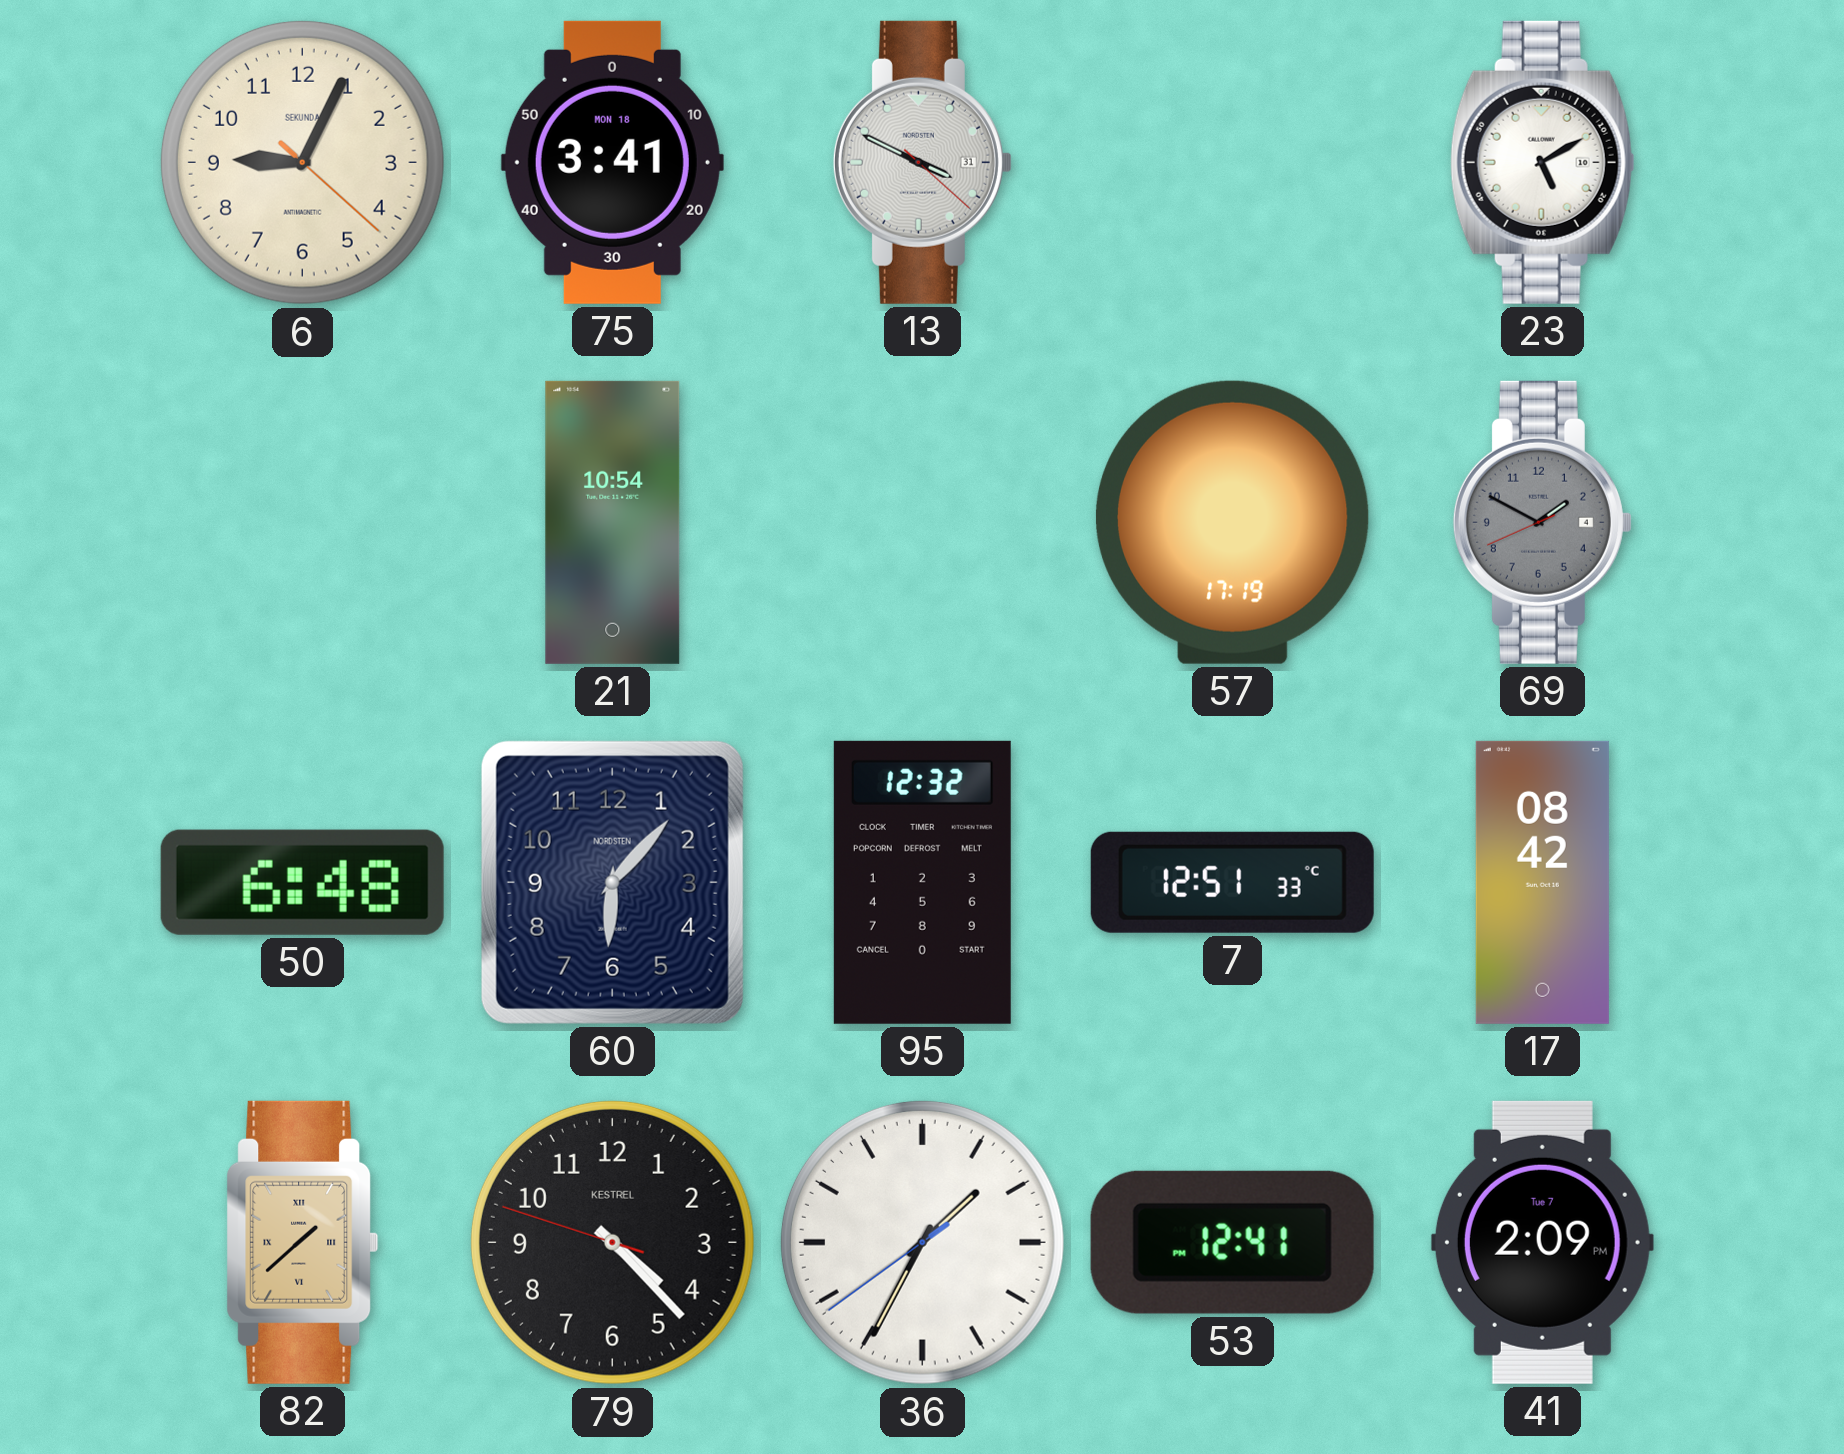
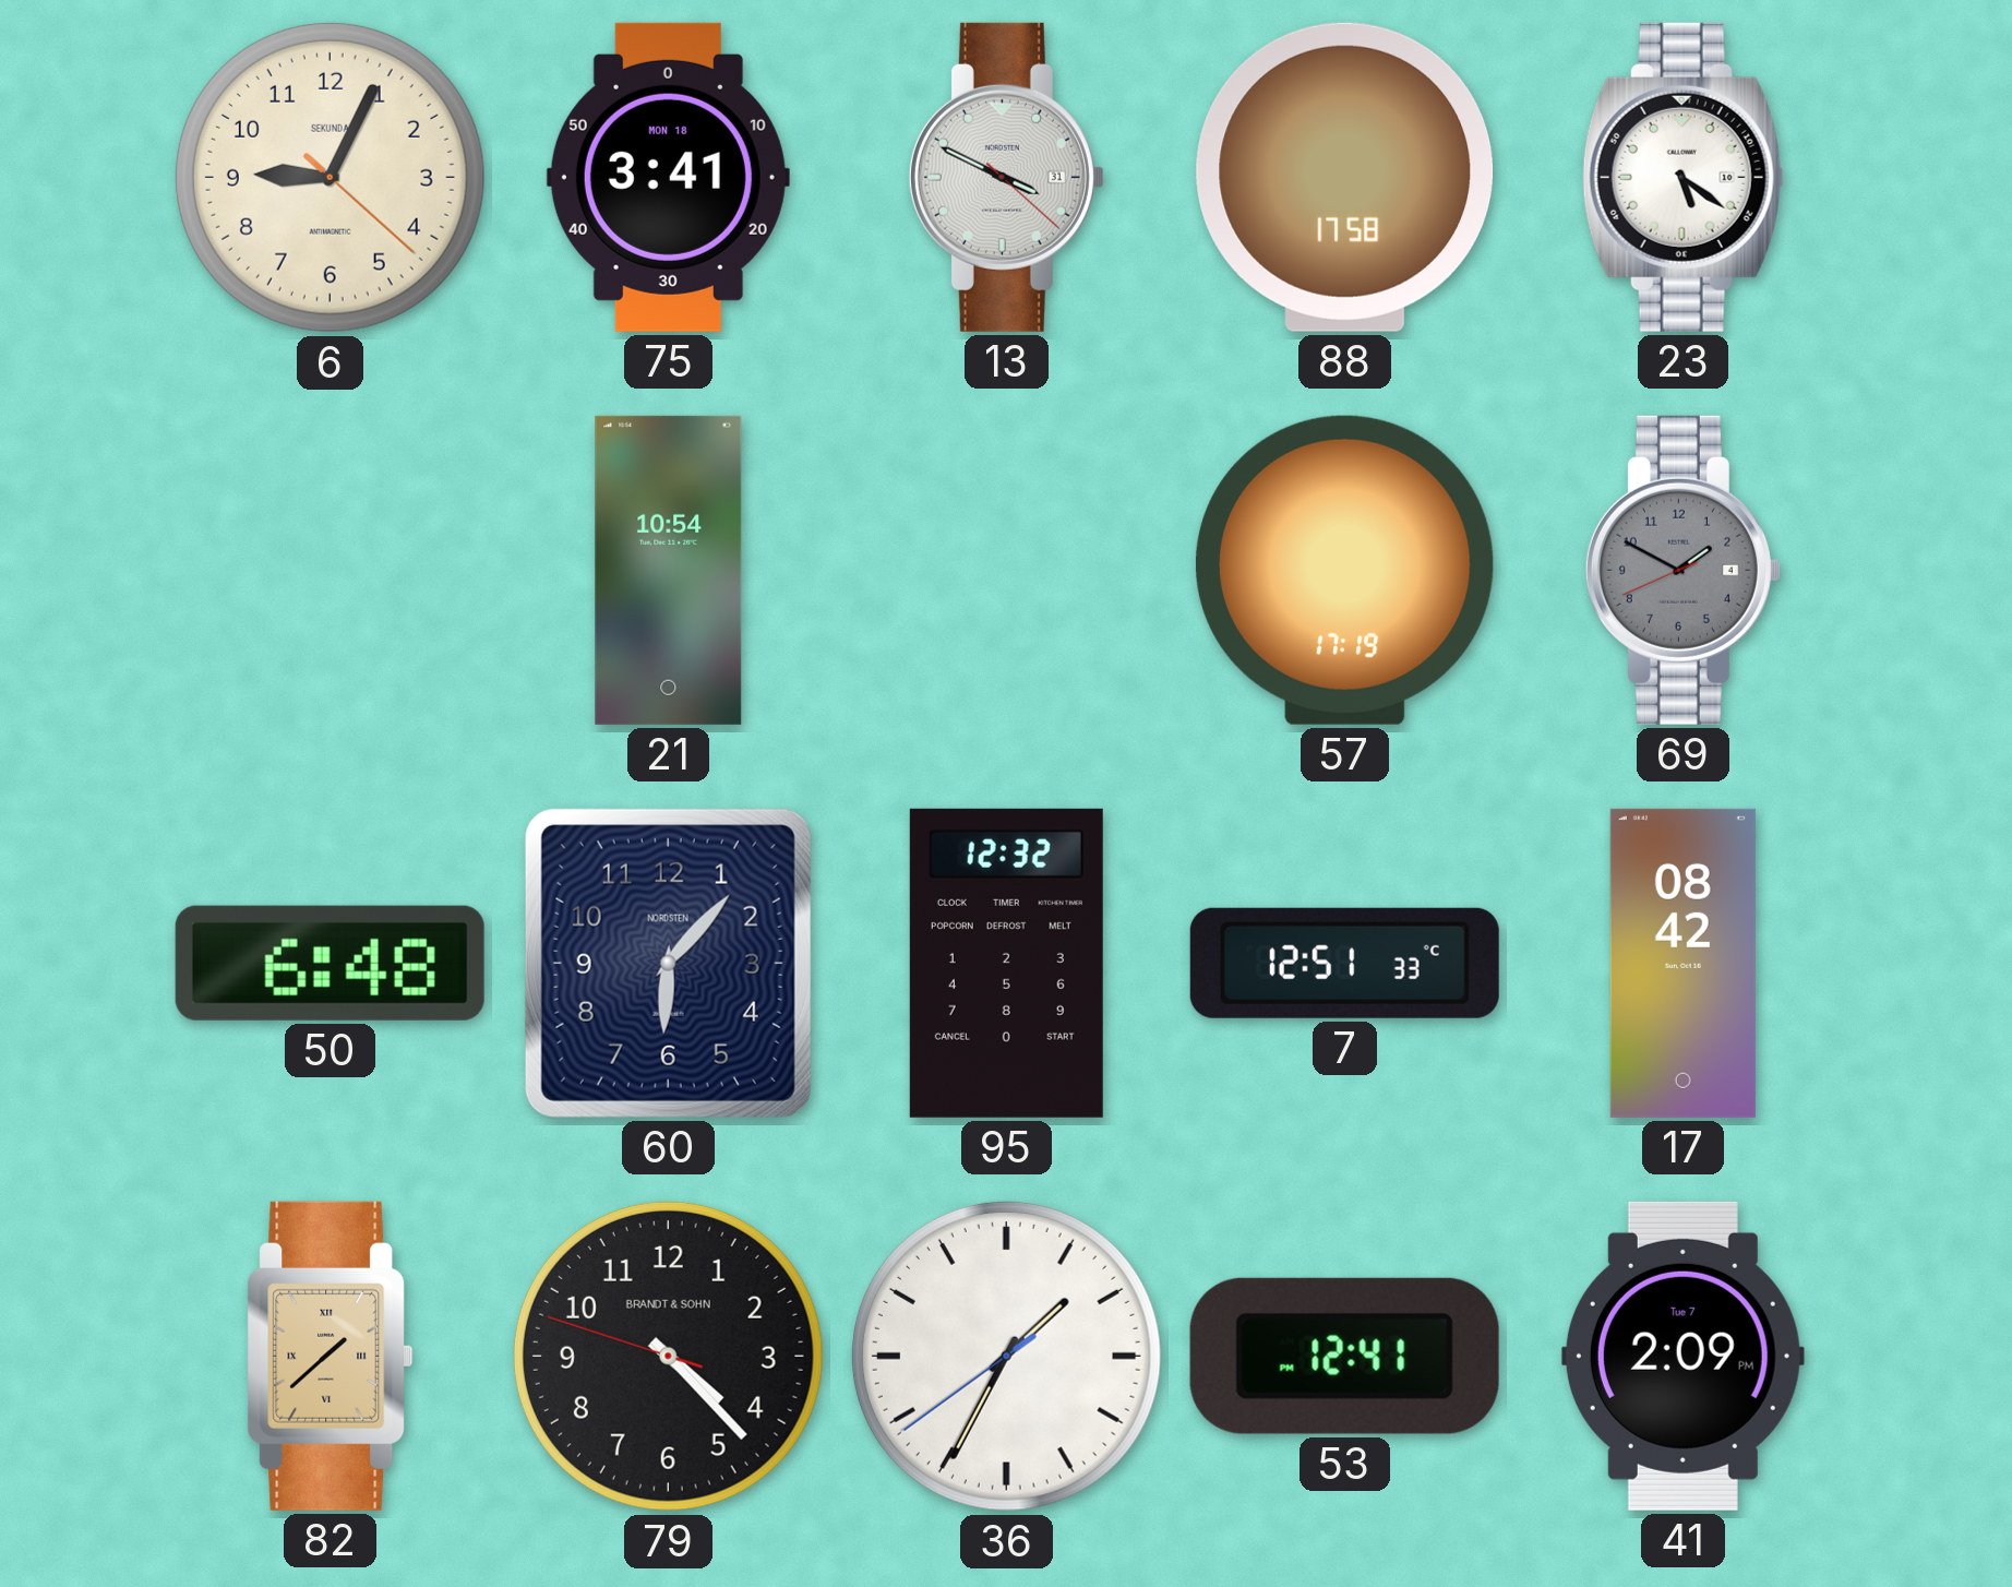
88: none -> 17:58
23: 5:10 -> 5:21
79 brand: KESTREL -> BRANDT & SOHN
